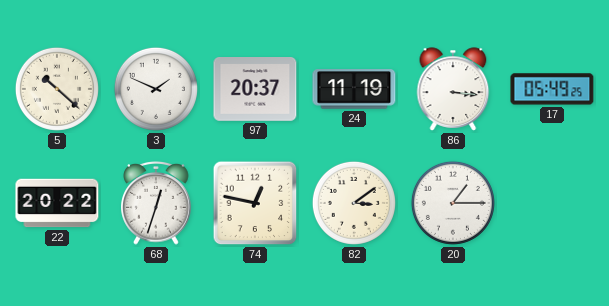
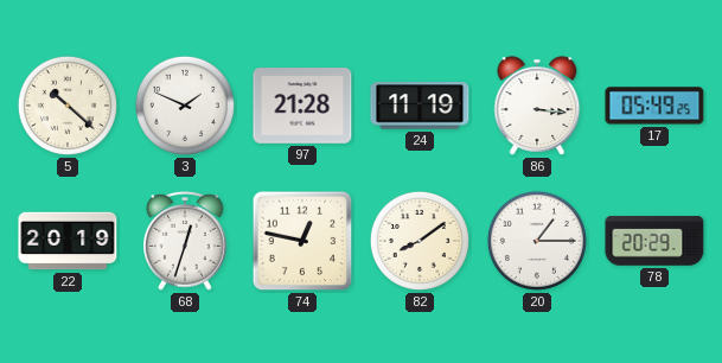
97: 20:37 -> 21:28
22: 20:22 -> 20:19
82: 3:09 -> 8:09
78: none -> 20:29
